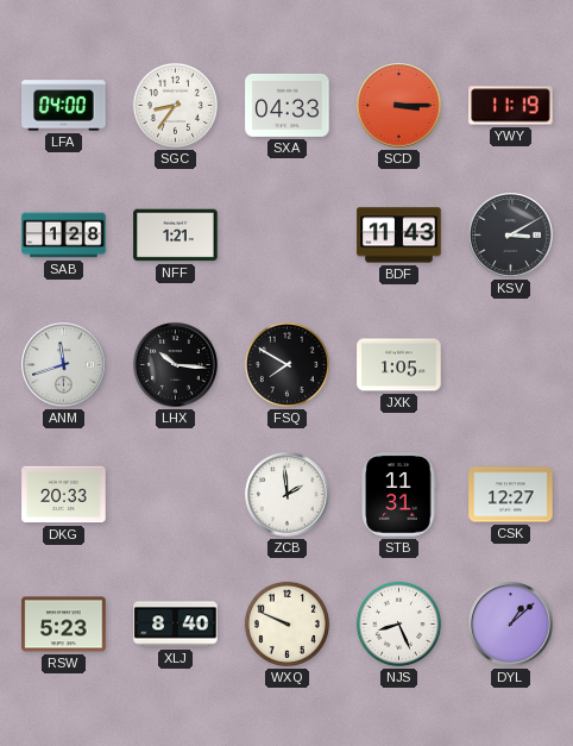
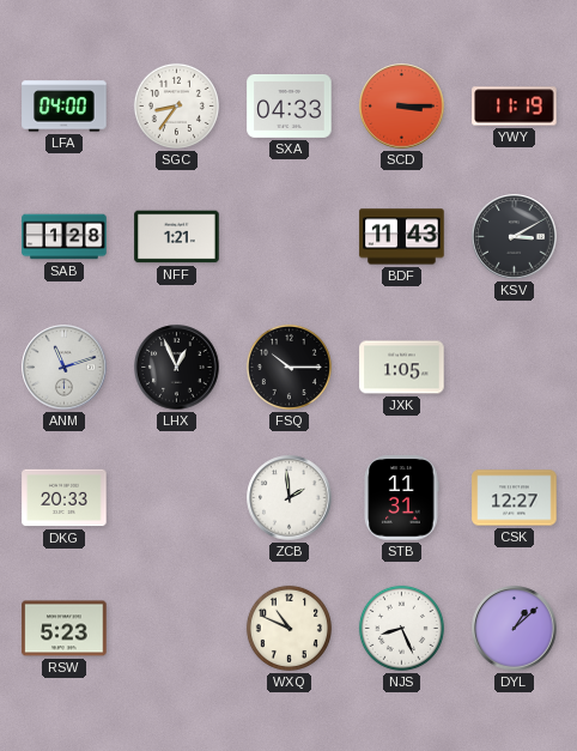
ANM: 11:42 -> 11:12
LHX: 10:16 -> 12:56
FSQ: 7:50 -> 10:15
XLJ: 8:40 -> none
WXQ: 9:49 -> 10:49
